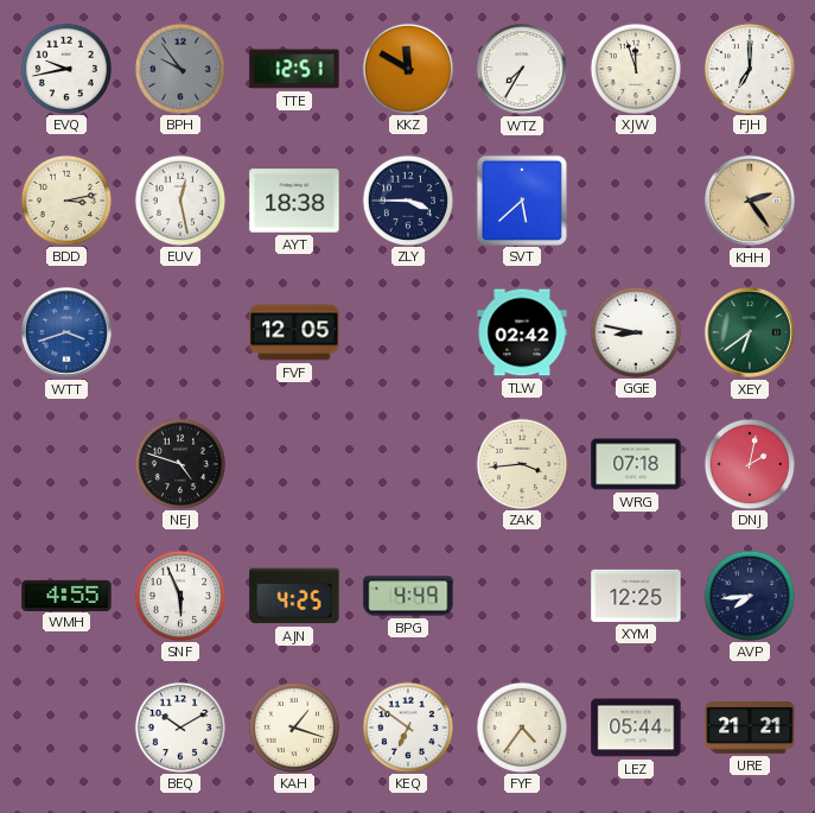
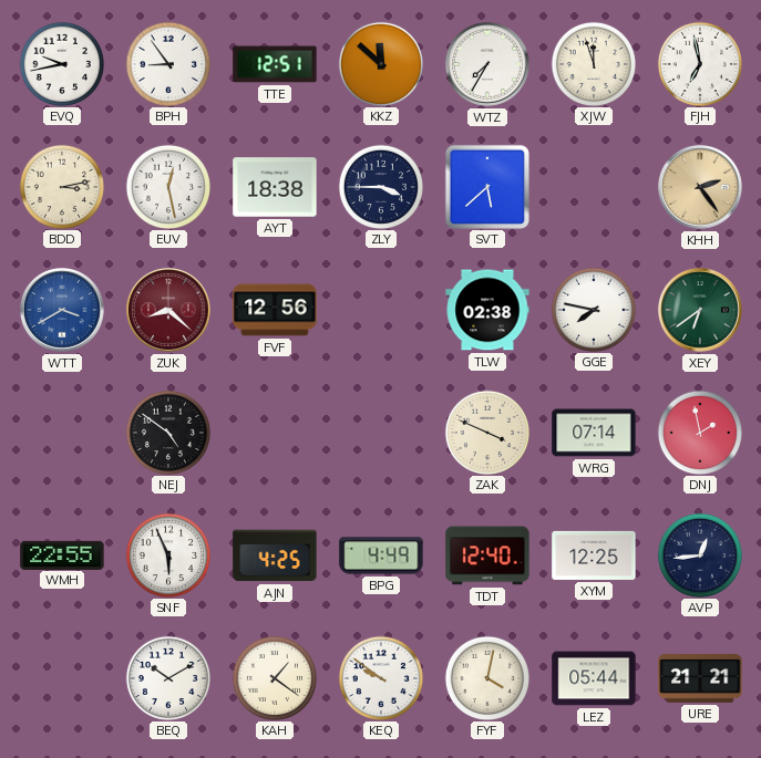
BPH: 9:54 -> 8:54
BPH dial: grey -> white
KKZ: 11:50 -> 11:52
FJH: 7:00 -> 6:58
WTT: 3:42 -> 3:40
ZUK: none -> 8:22
FVF: 12:05 -> 12:56
TLW: 02:42 -> 02:38
GGE: 8:47 -> 7:47
NEJ: 4:48 -> 4:51
ZAK: 3:44 -> 3:49
WRG: 07:18 -> 07:14
DNJ: 2:02 -> 1:58
WMH: 4:55 -> 22:55
TDT: none -> 12:40
AVP: 7:44 -> 12:44
KAH: 1:18 -> 1:21
KEQ: 6:51 -> 9:51
FYF: 4:36 -> 4:02
